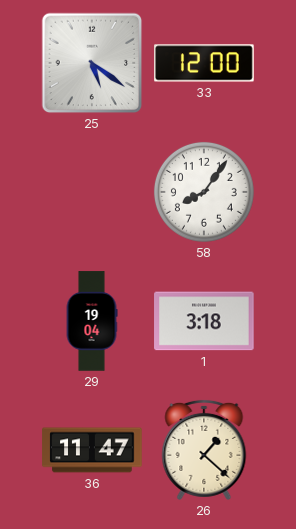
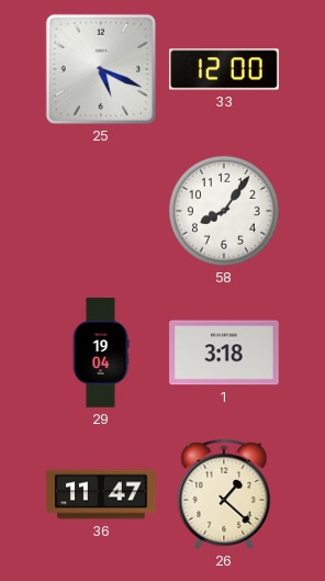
25: 5:21 -> 5:19
